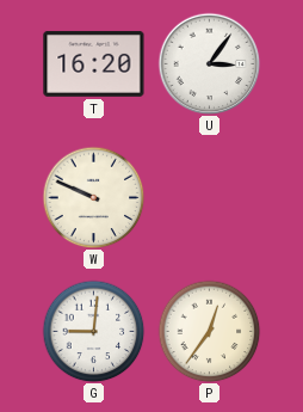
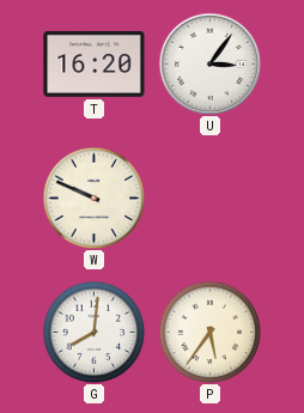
G: 9:01 -> 8:01
P: 12:36 -> 5:36
